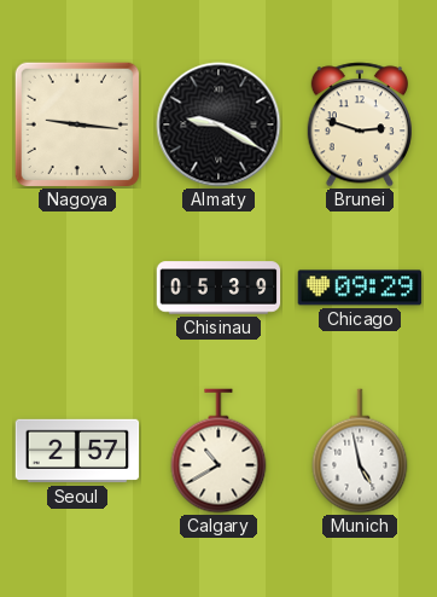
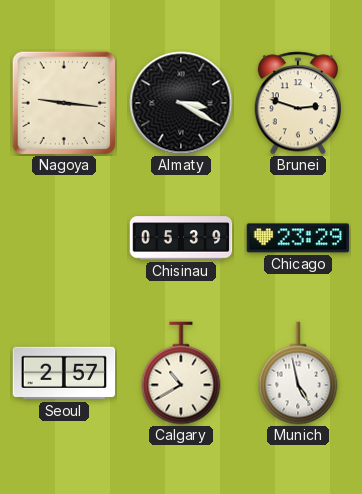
Almaty: 9:20 -> 3:20
Chicago: 09:29 -> 23:29
